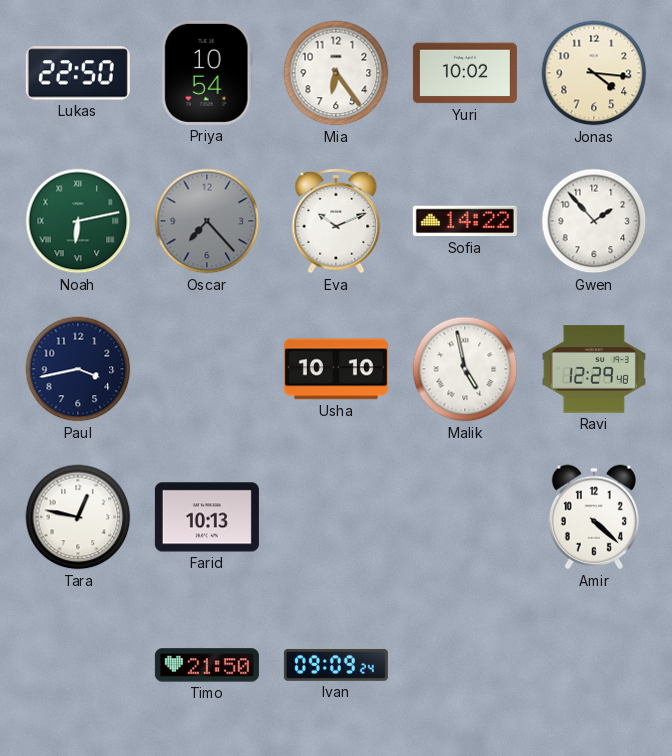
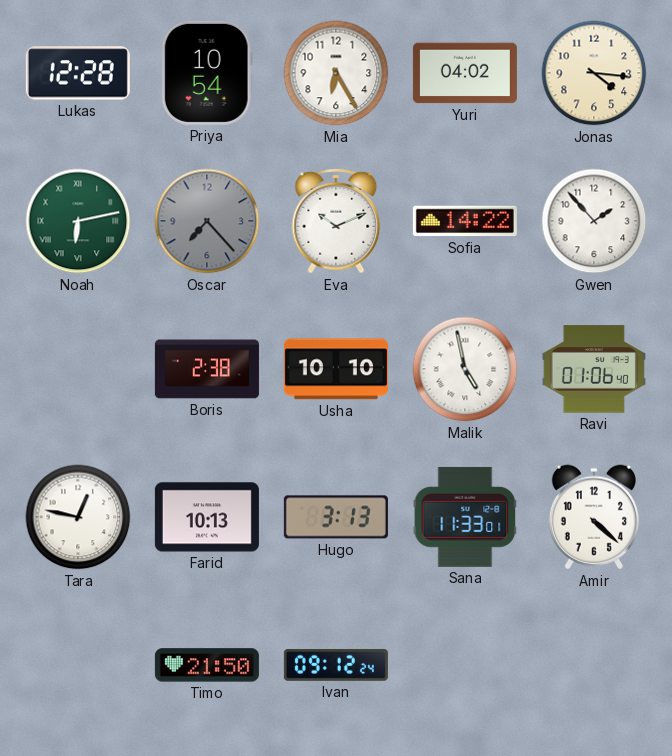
Lukas: 22:50 -> 12:28
Mia: 6:24 -> 6:25
Yuri: 10:02 -> 04:02
Paul: 3:43 -> none
Boris: none -> 2:38
Ravi: 12:29 -> 01:06
Hugo: none -> 3:13
Sana: none -> 11:33
Ivan: 09:09 -> 09:12
